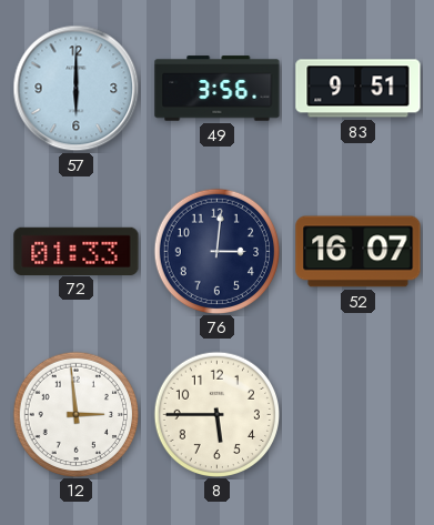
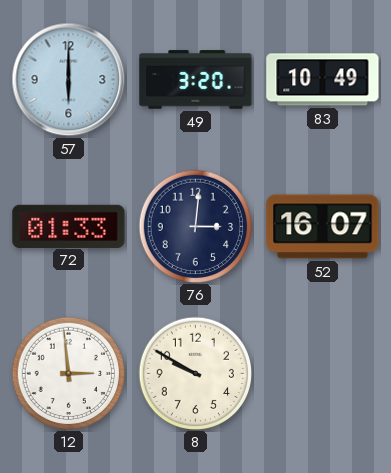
49: 3:56 -> 3:20
83: 9:51 -> 10:49
8: 5:45 -> 9:50
